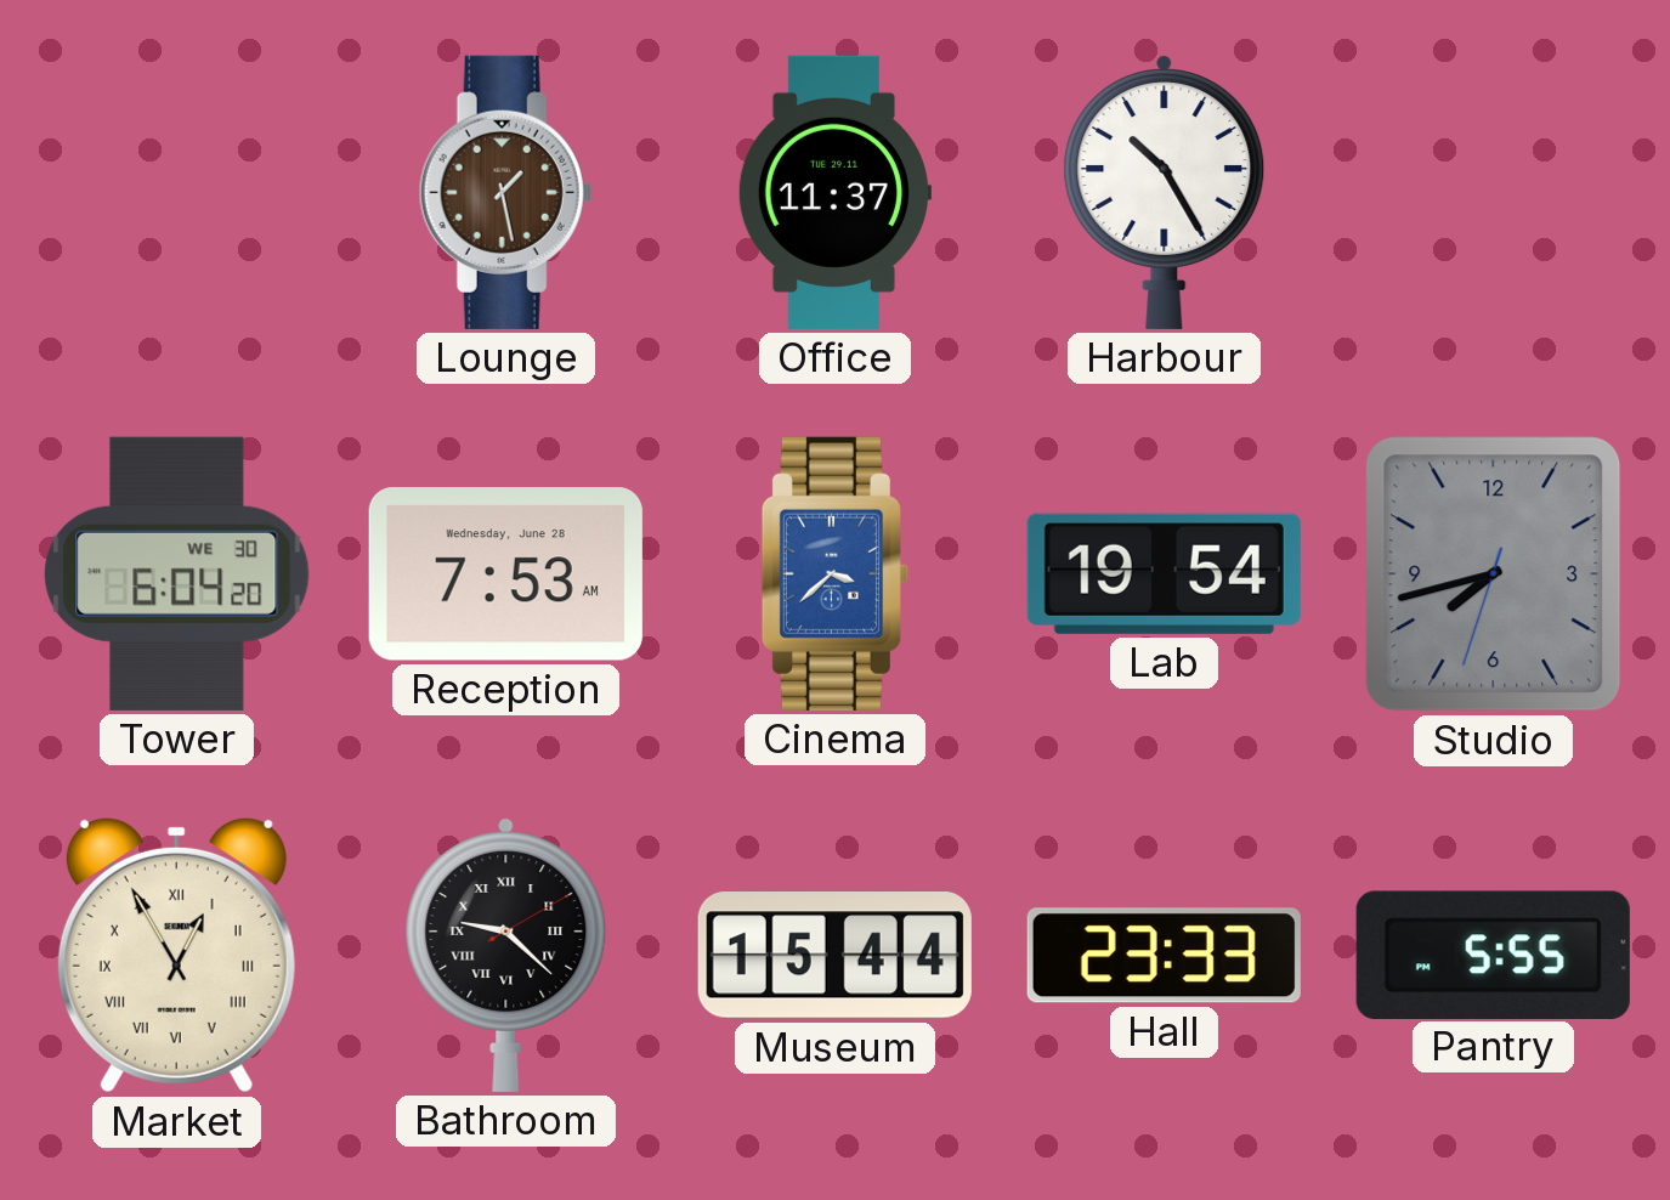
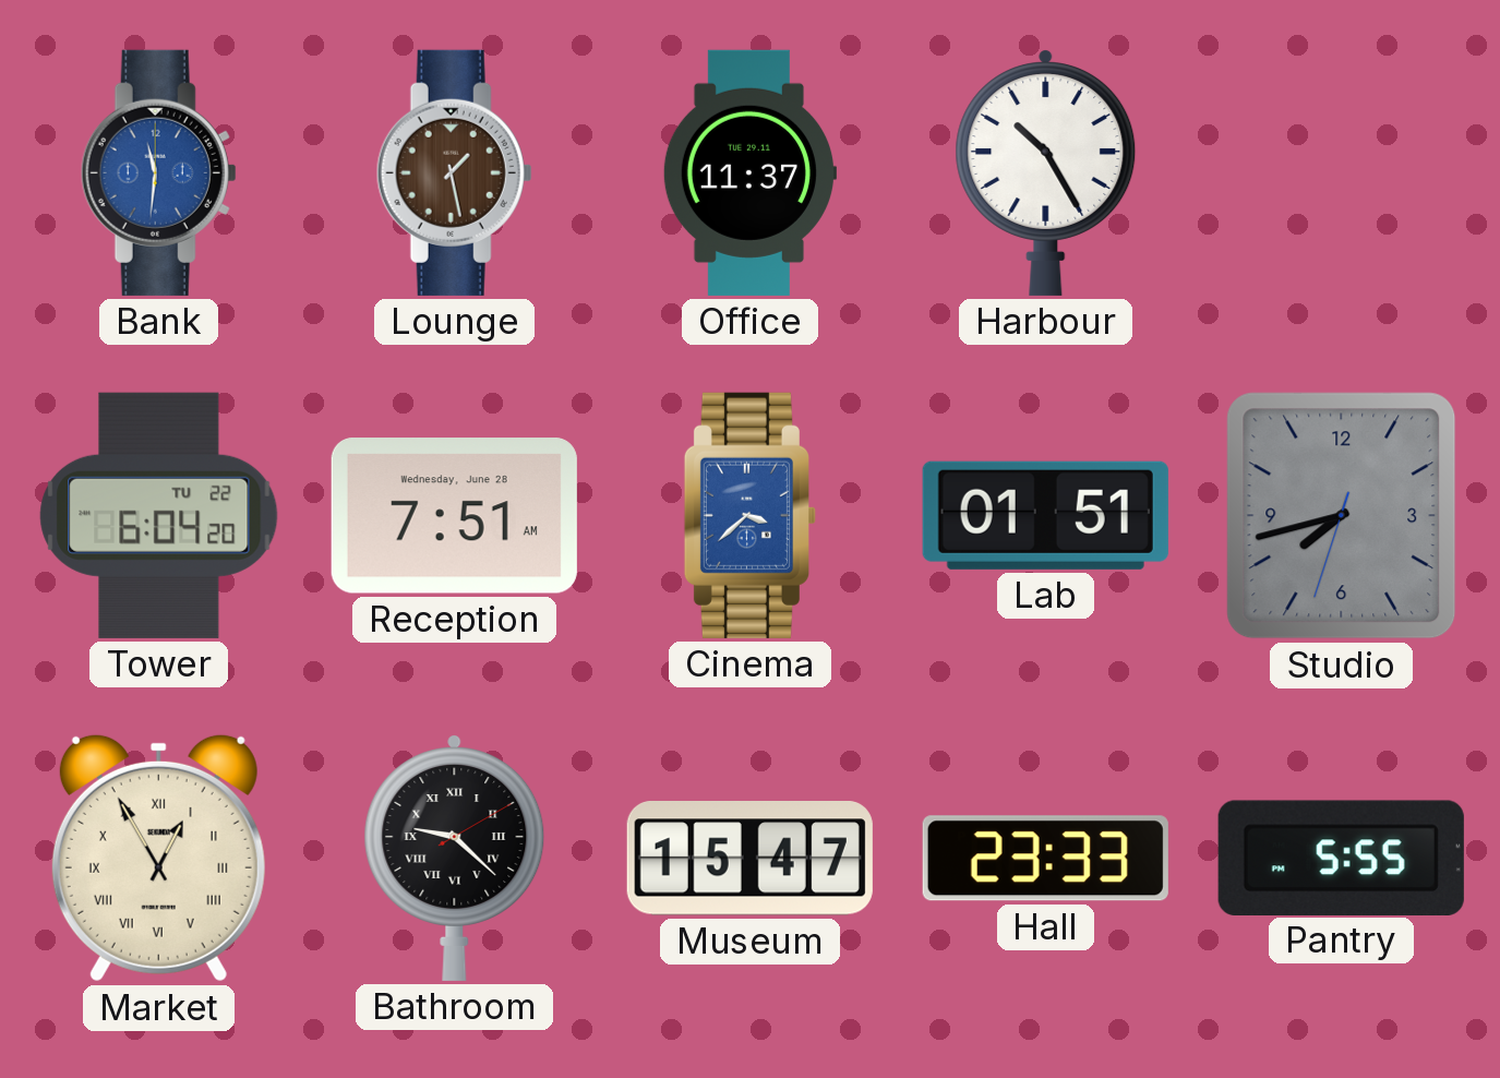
Bank: none -> 11:31
Tower date: WE 30 -> TU 22
Reception: 7:53 -> 7:51
Lab: 19:54 -> 01:51
Museum: 15:44 -> 15:47
